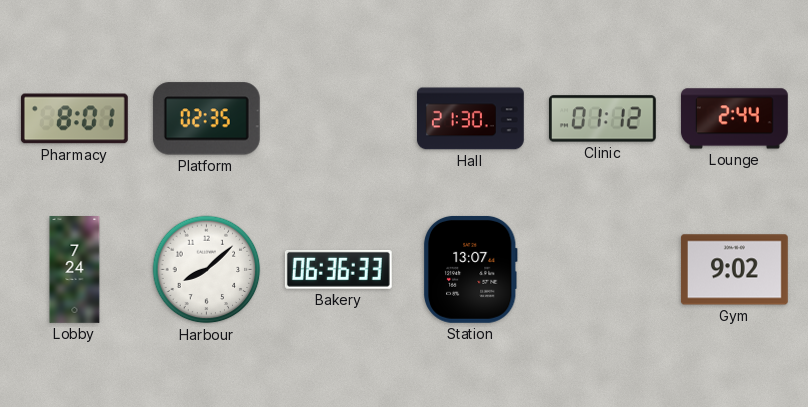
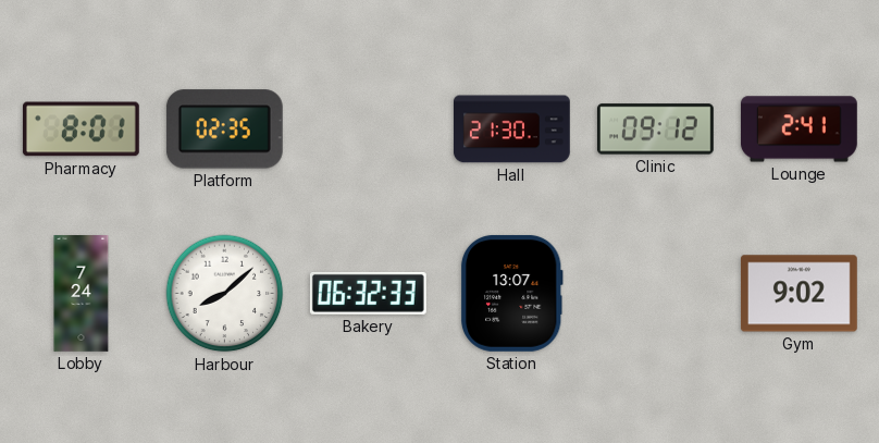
Clinic: 01:12 -> 09:12
Lounge: 2:44 -> 2:41
Bakery: 06:36 -> 06:32
